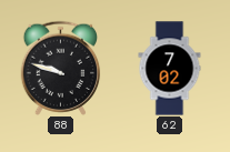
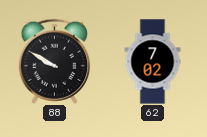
88: 9:48 -> 9:50
